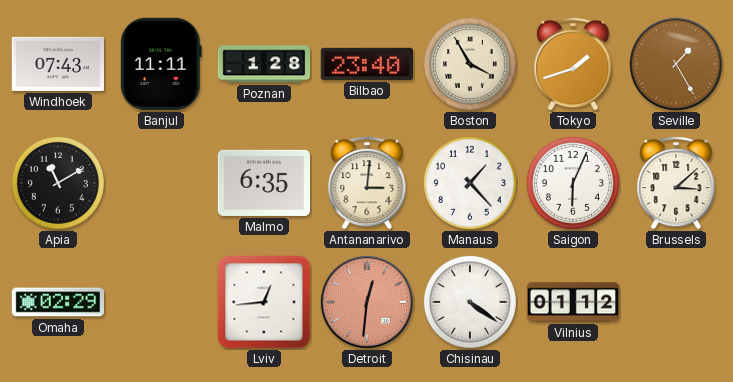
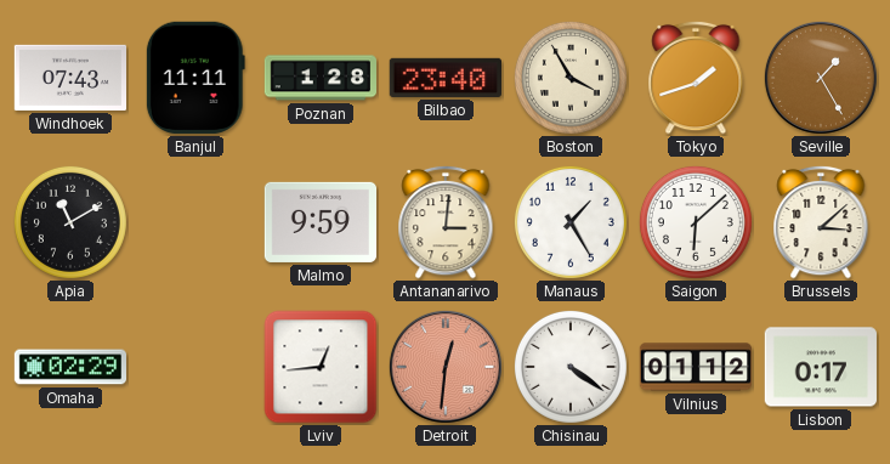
Malmo: 6:35 -> 9:59
Manaus: 1:23 -> 1:25
Saigon: 6:04 -> 6:08
Lisbon: none -> 0:17
